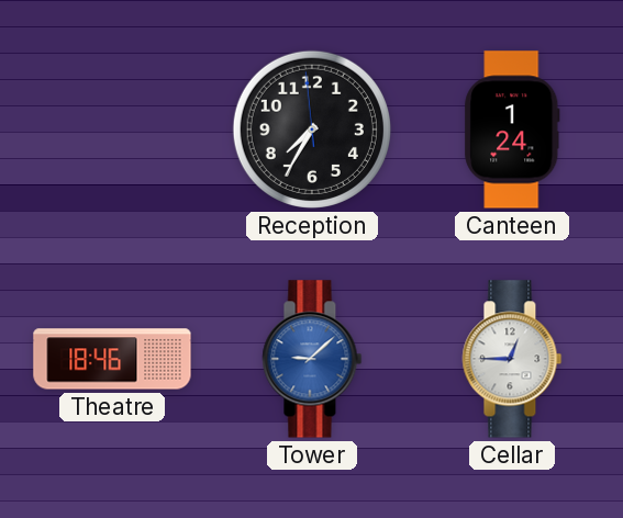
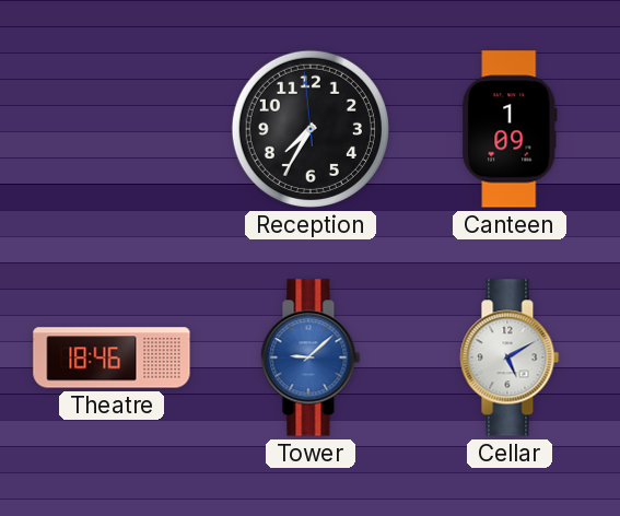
Canteen: 1:24 -> 1:09
Cellar: 12:45 -> 5:10
